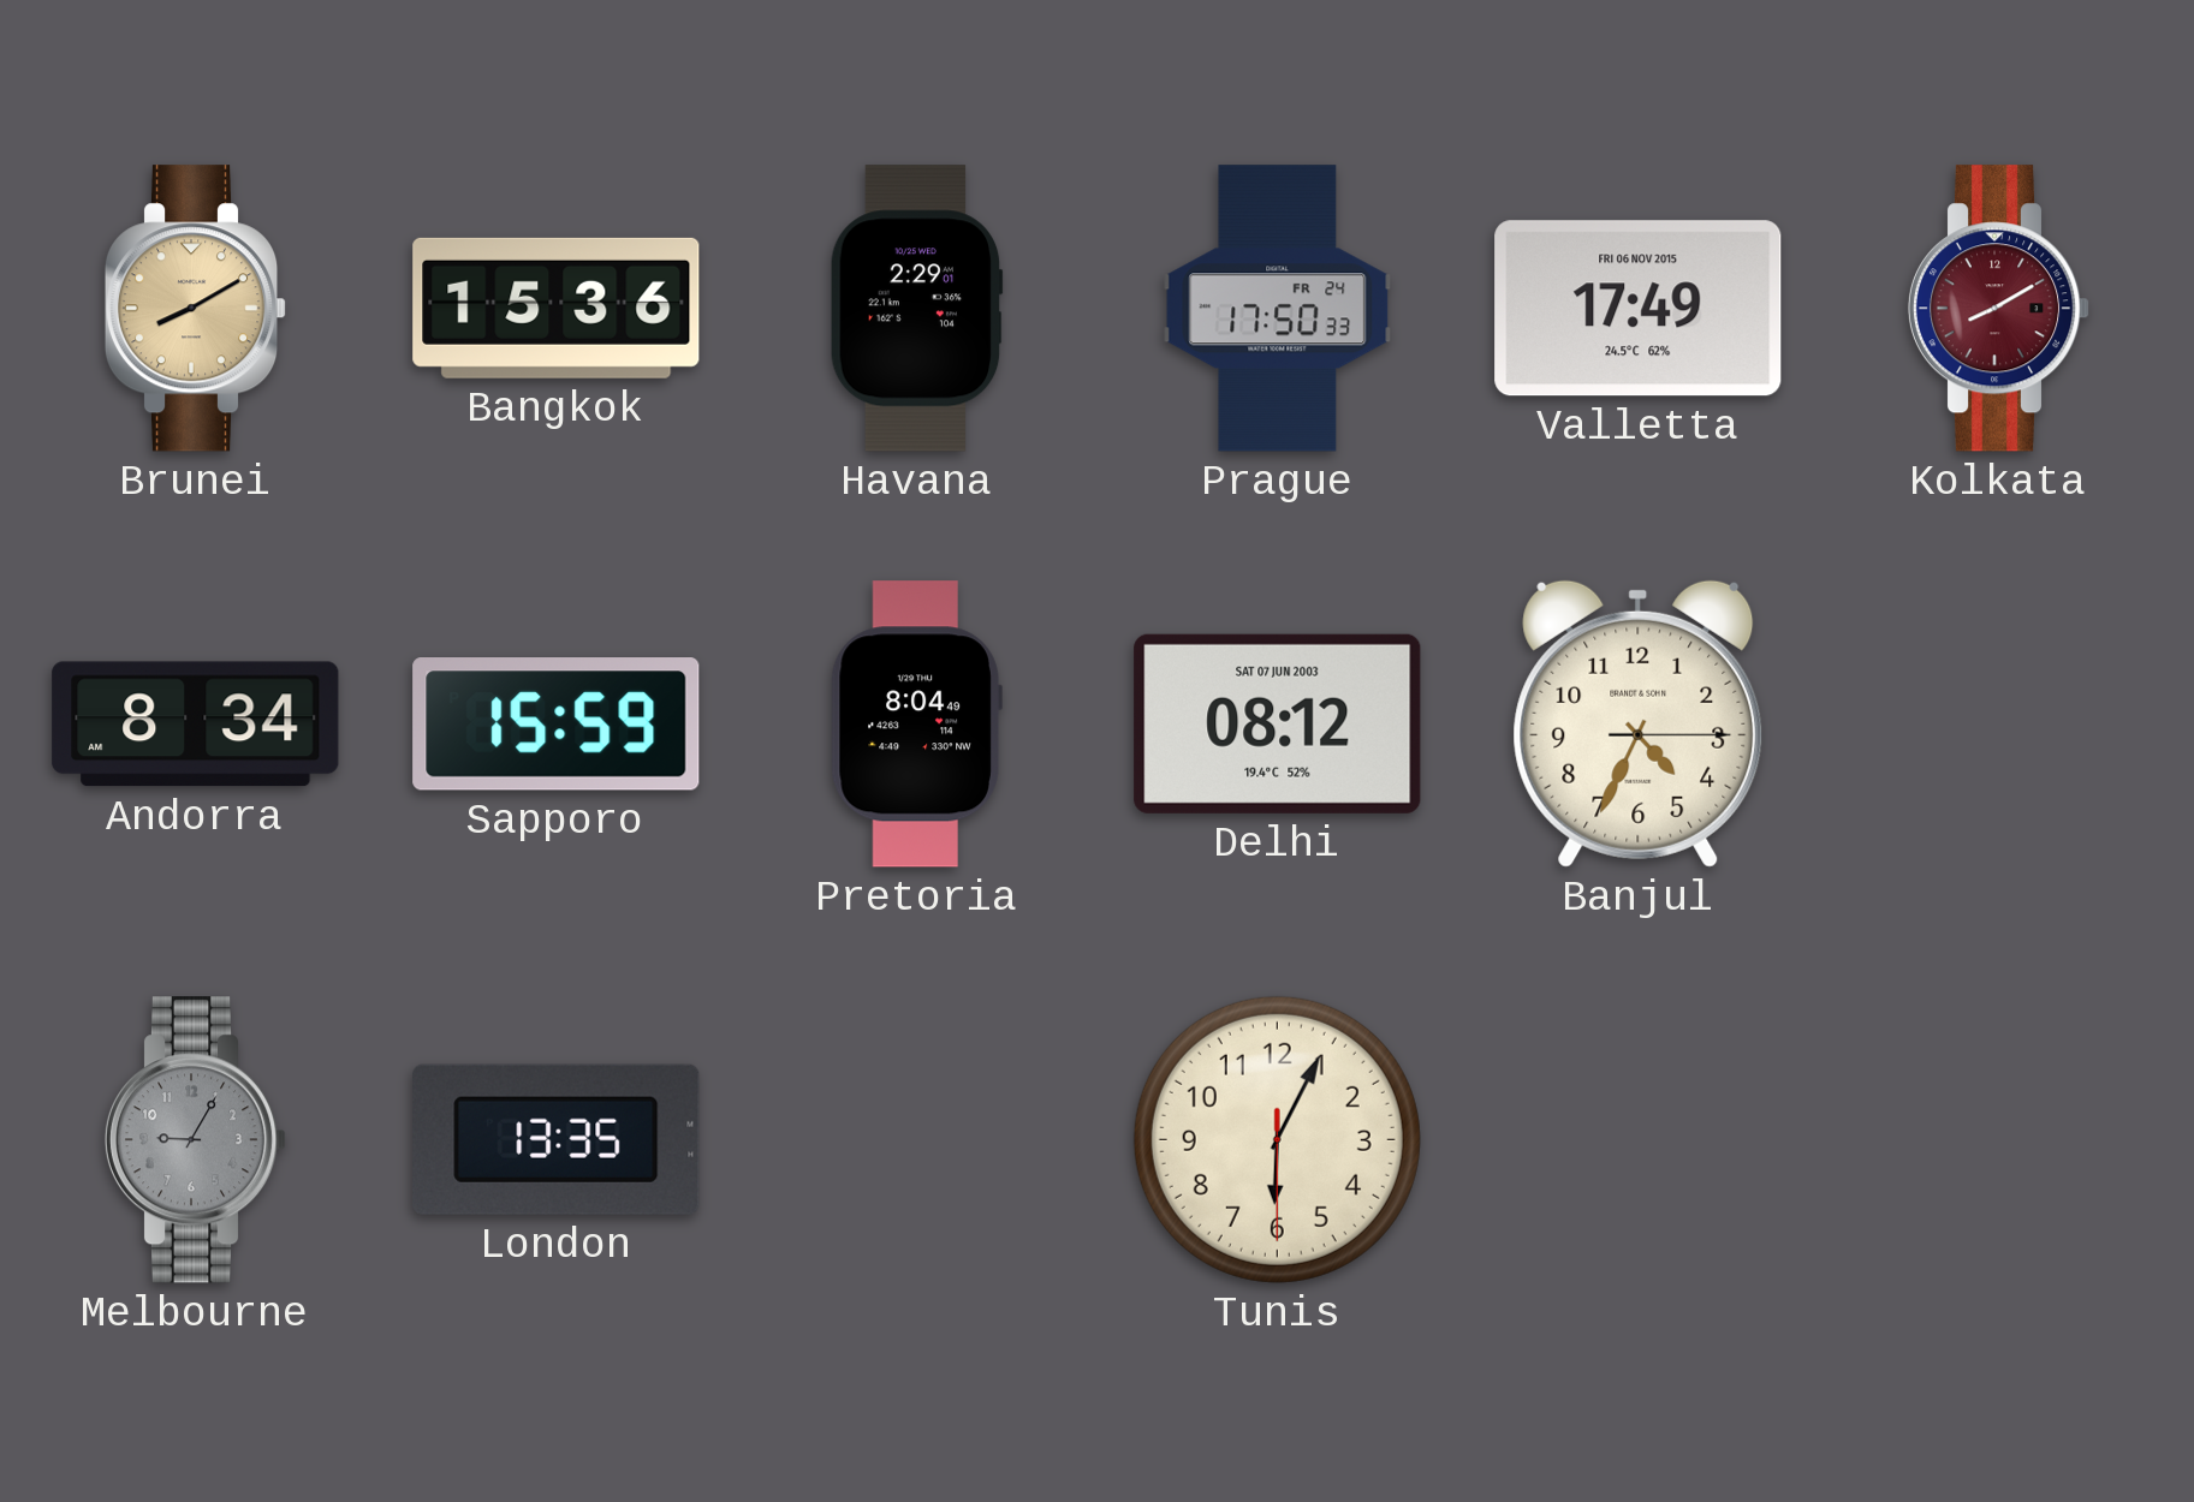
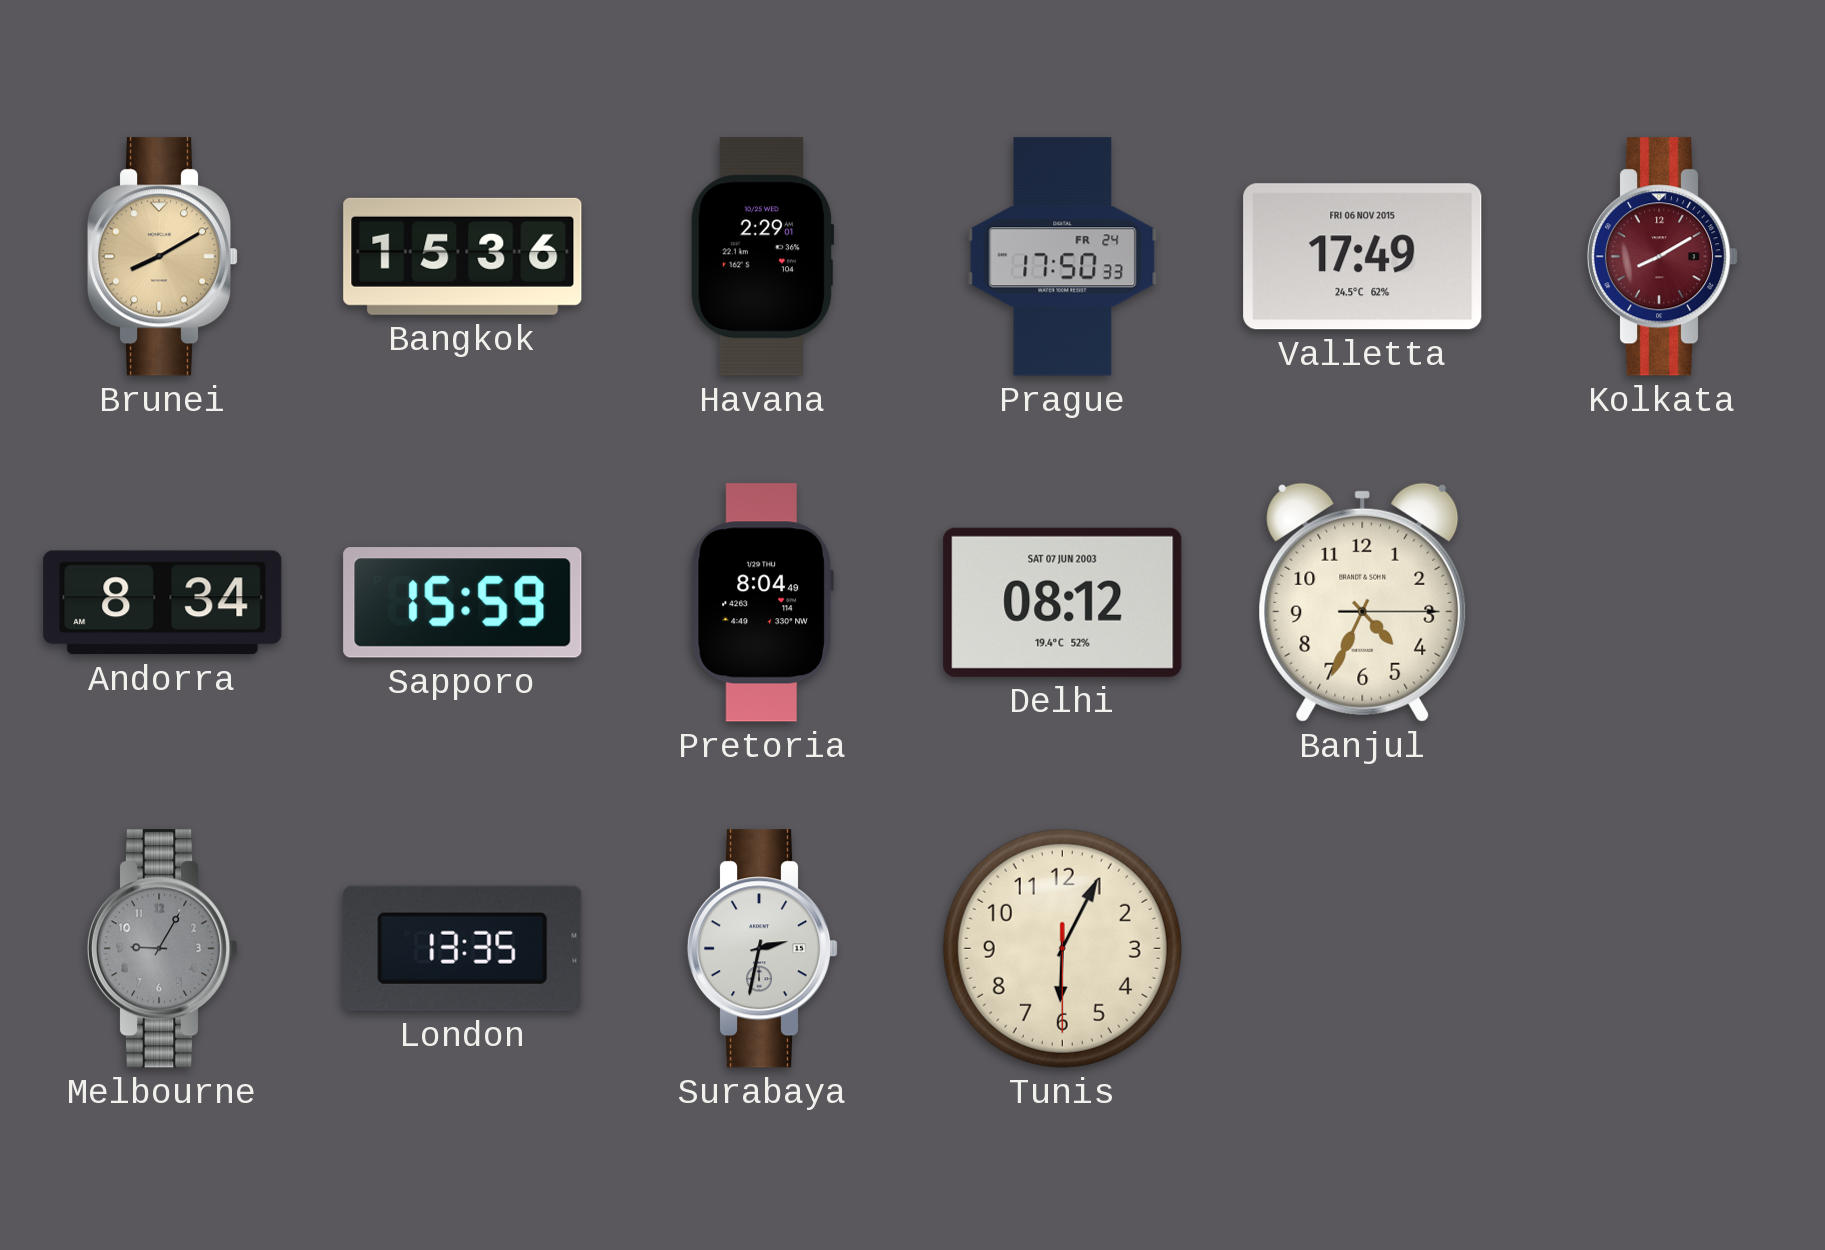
Surabaya: none -> 2:32
